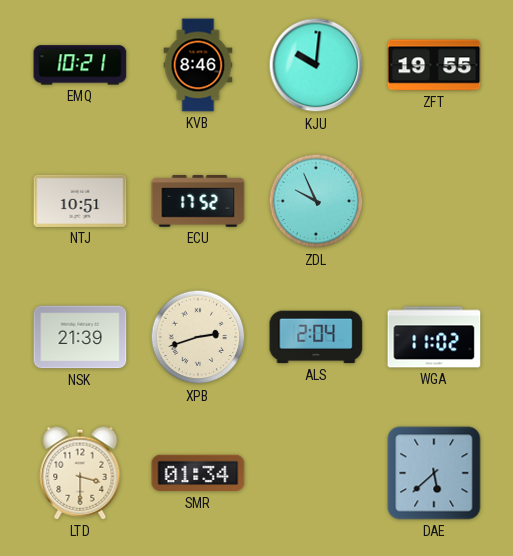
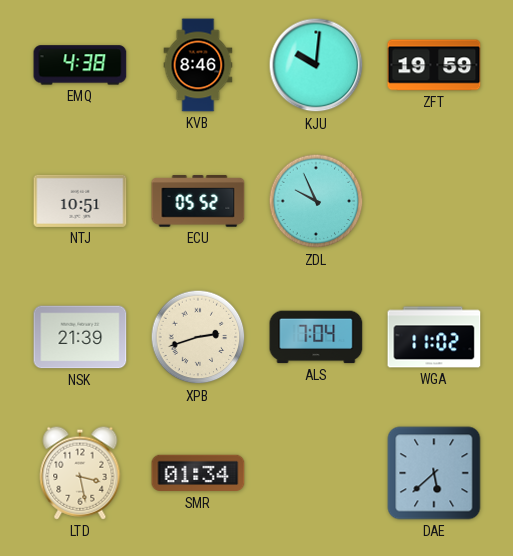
EMQ: 10:21 -> 4:38
ZFT: 19:55 -> 19:59
ECU: 17:52 -> 05:52
ALS: 2:04 -> 7:04
LTD: 3:30 -> 3:28
